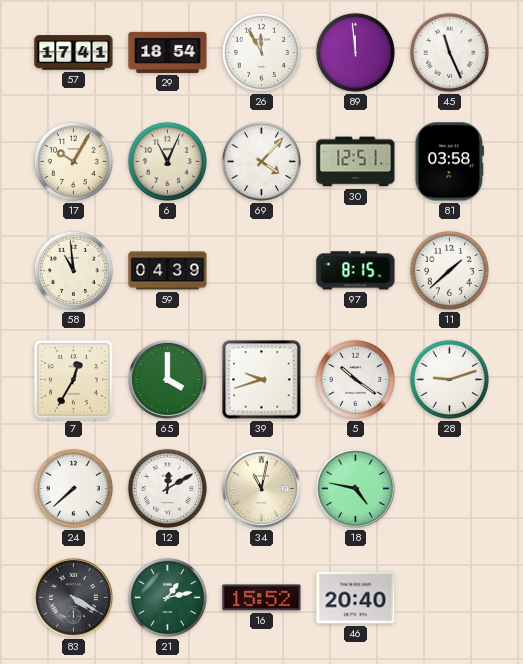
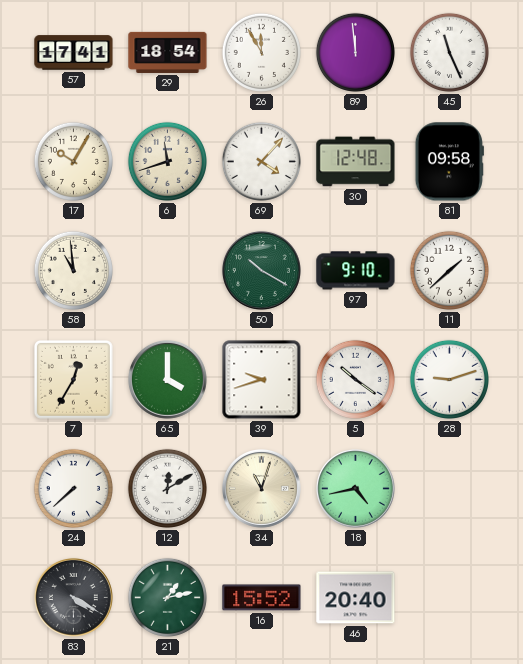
6: 11:04 -> 11:42
30: 12:51 -> 12:48
81: 03:58 -> 09:58
59: 04:39 -> none
50: none -> 10:20
97: 8:15 -> 9:10
34: 11:02 -> 11:03
18: 4:47 -> 4:43
